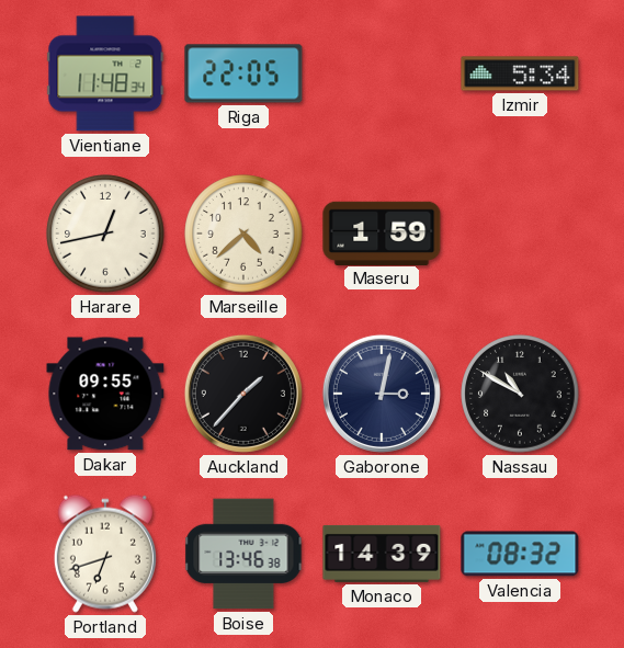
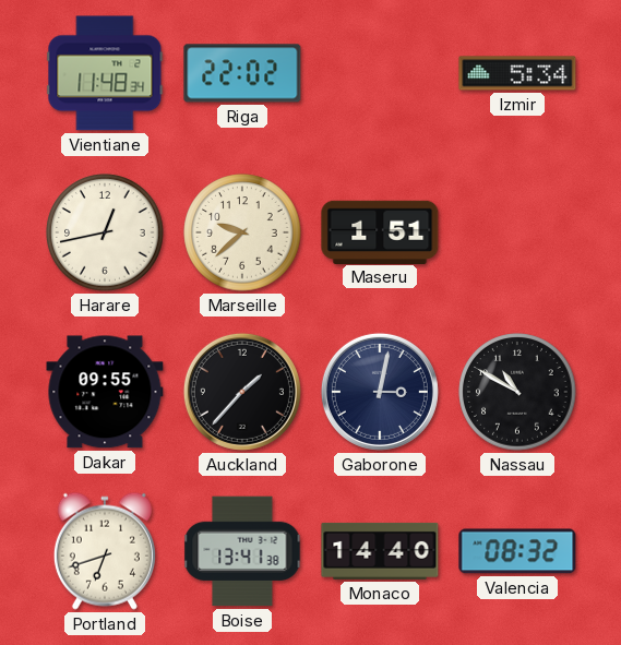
Riga: 22:05 -> 22:02
Marseille: 4:38 -> 9:38
Maseru: 1:59 -> 1:51
Boise: 13:46 -> 13:41
Monaco: 14:39 -> 14:40
